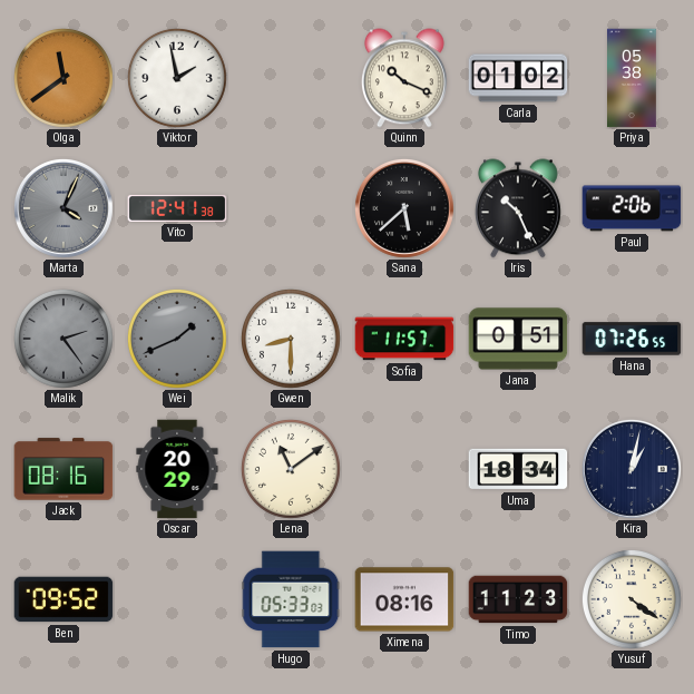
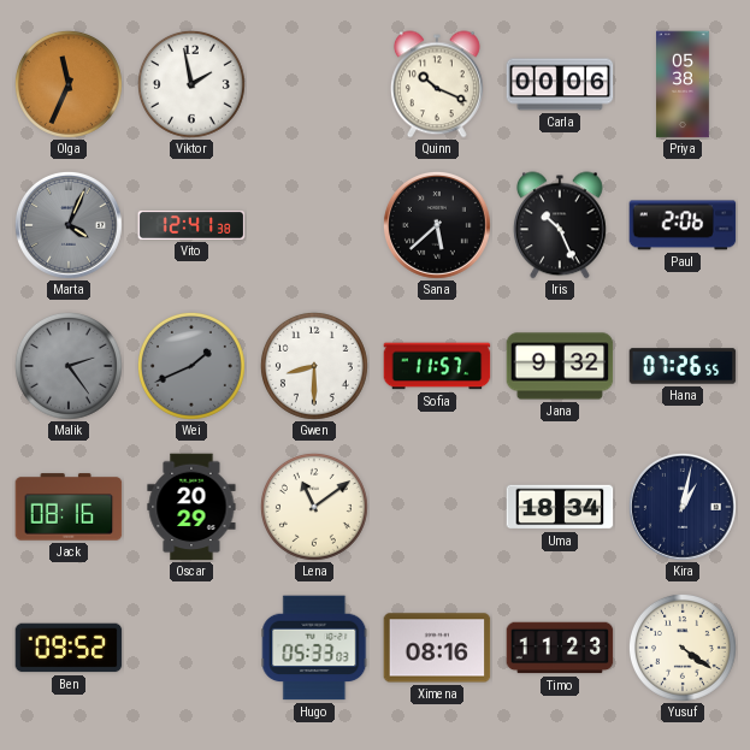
Olga: 11:39 -> 11:34
Carla: 01:02 -> 00:06
Jana: 0:51 -> 9:32
